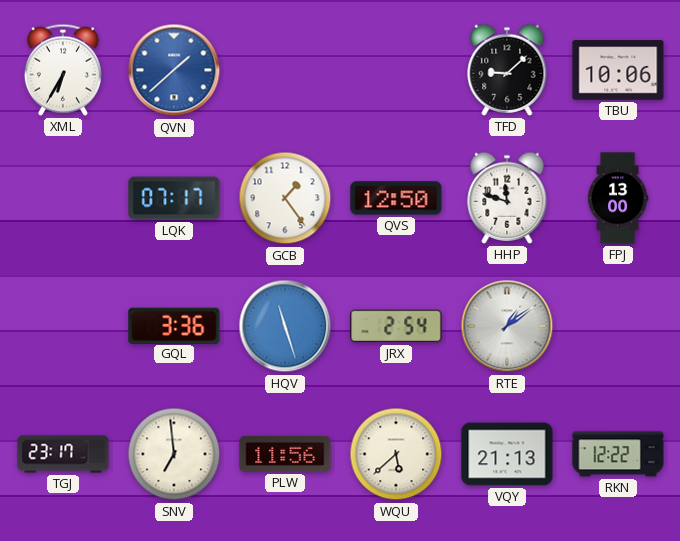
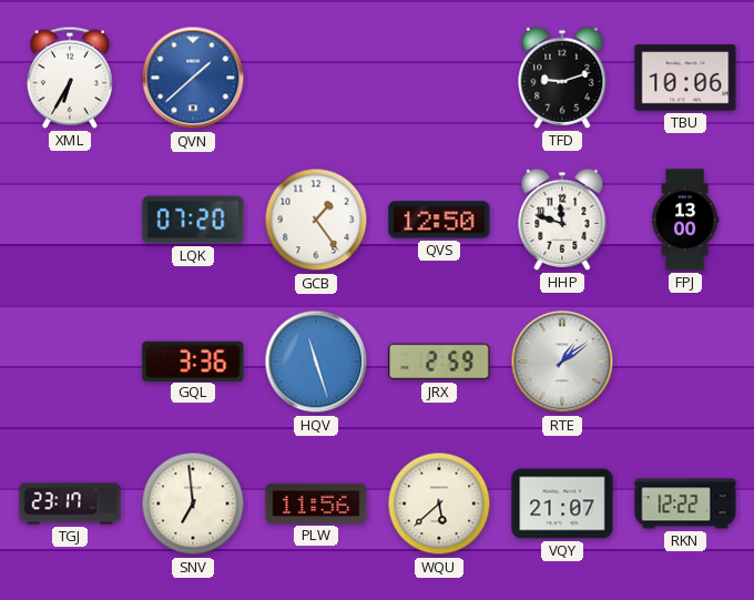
TFD: 9:08 -> 9:12
LQK: 07:17 -> 07:20
JRX: 2:54 -> 2:59
VQY: 21:13 -> 21:07
